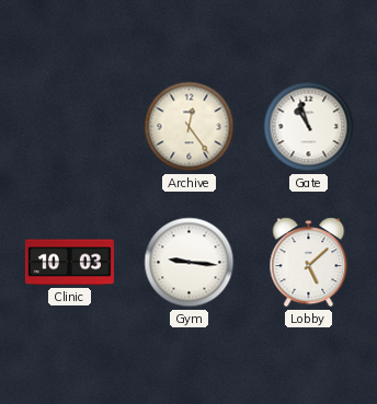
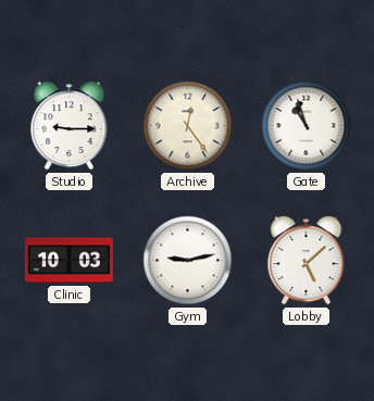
Studio: none -> 9:15
Gym: 9:16 -> 9:13
